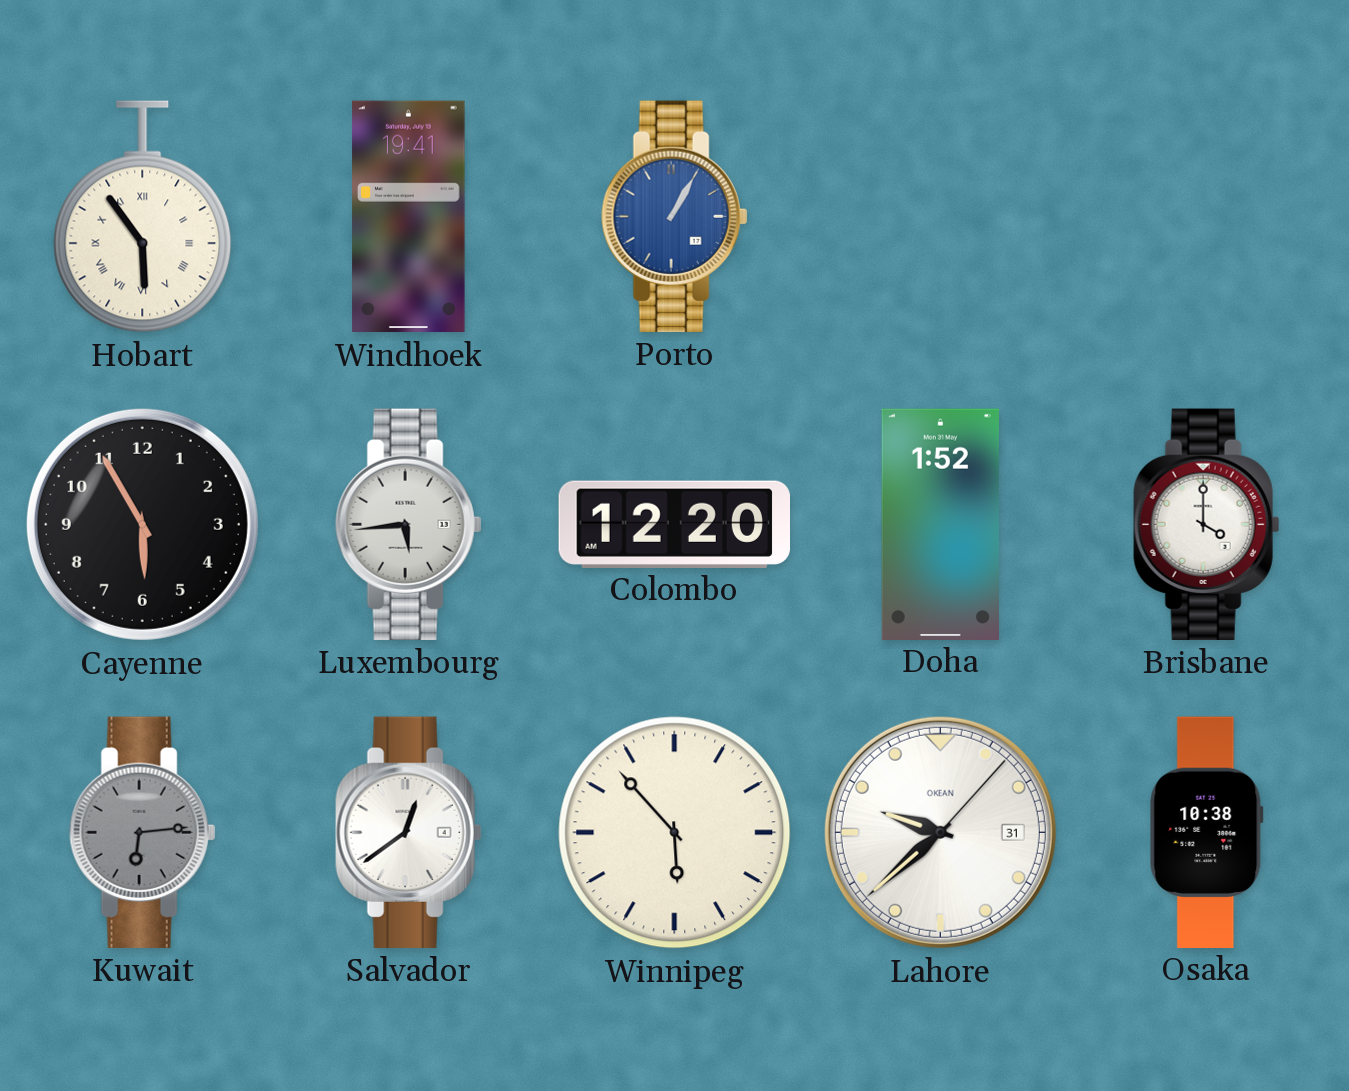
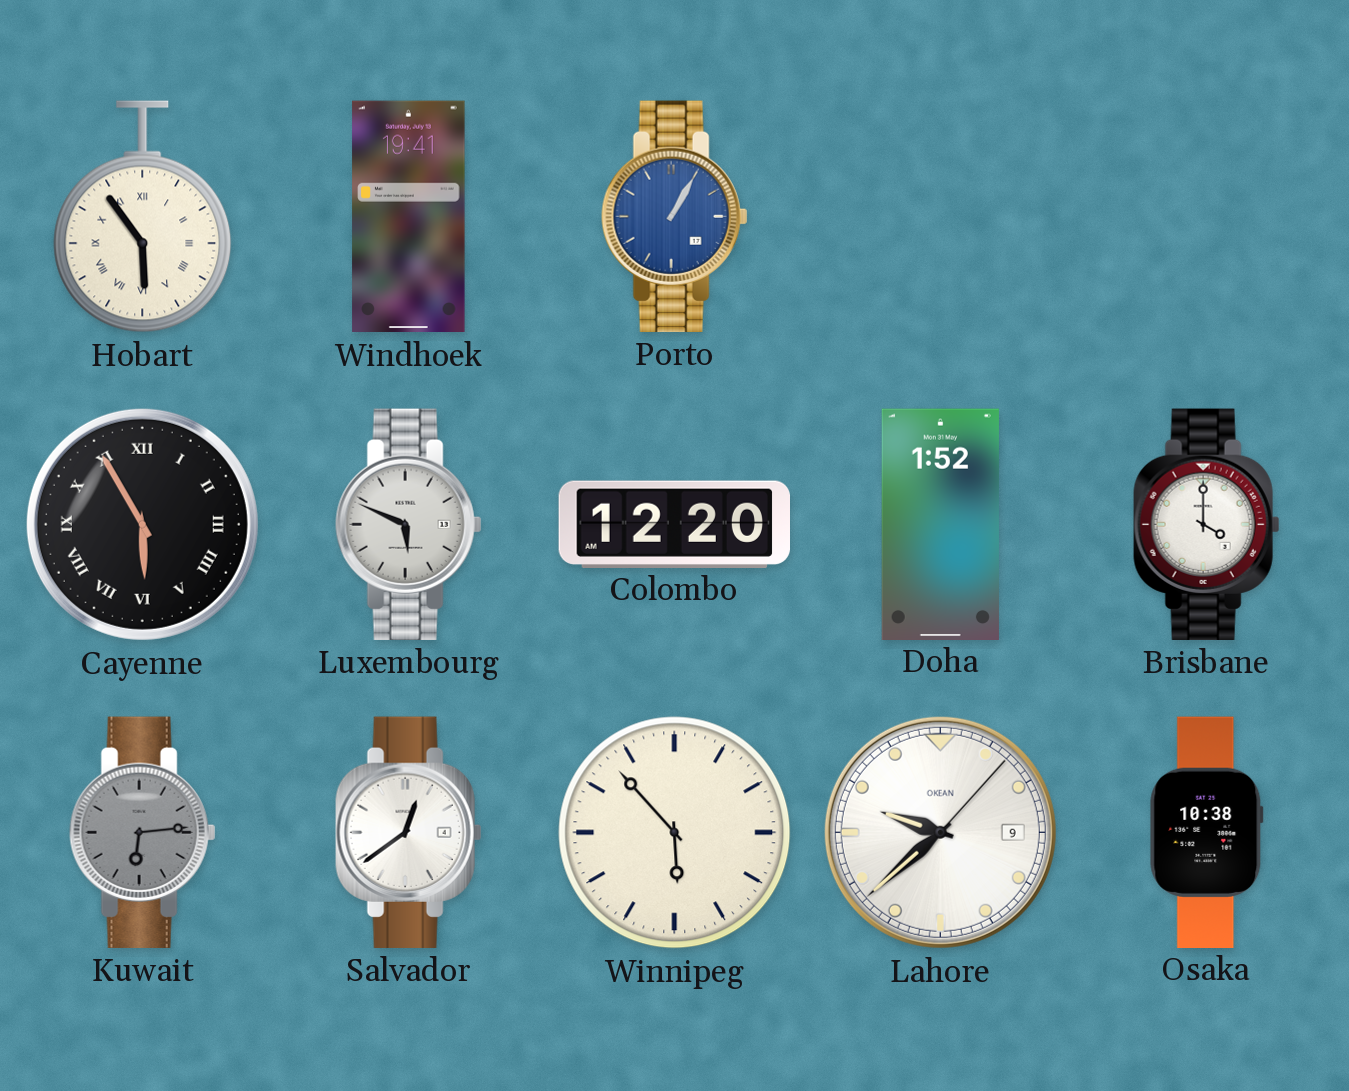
Cayenne numerals: Arabic -> Roman
Luxembourg: 5:44 -> 5:49
Lahore date: 31 -> 9
